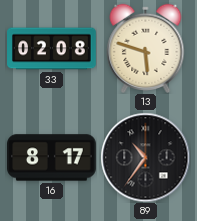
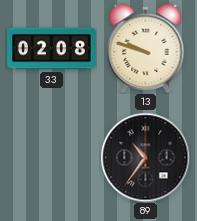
13: 5:48 -> 9:48
16: 8:17 -> none
